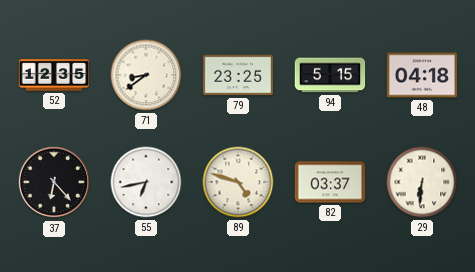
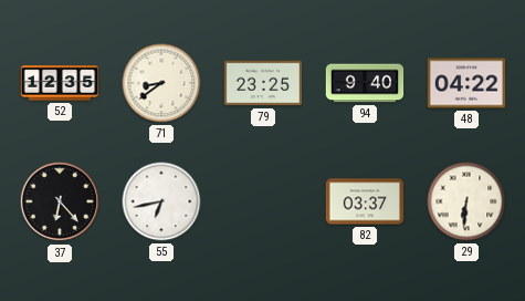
94: 5:15 -> 9:40
48: 04:18 -> 04:22
89: 4:48 -> none
